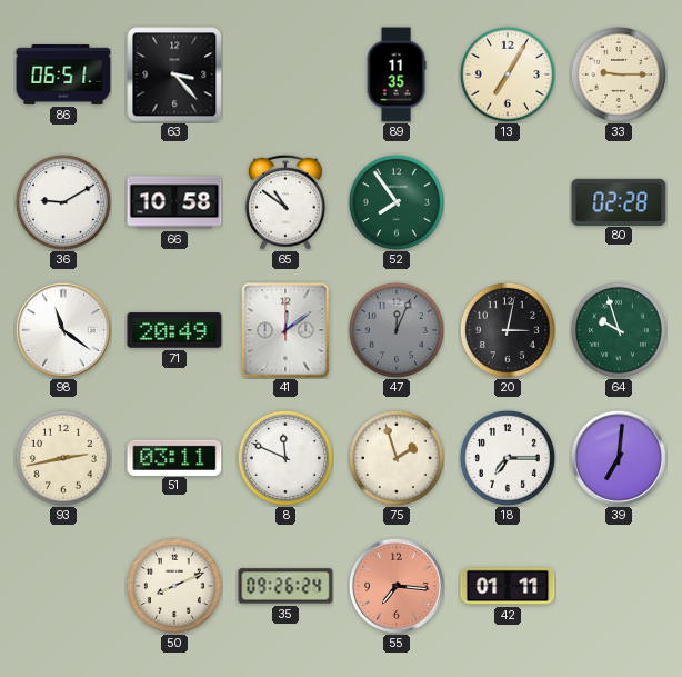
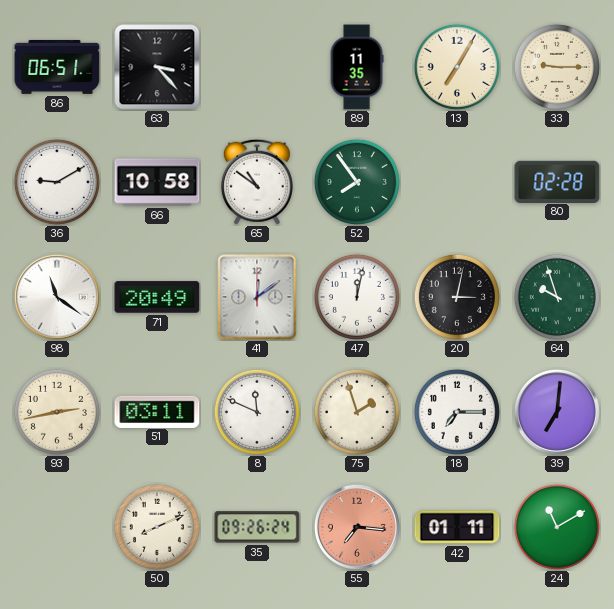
47: 12:04 -> 12:02
47 dial: grey -> white
24: none -> 11:10
